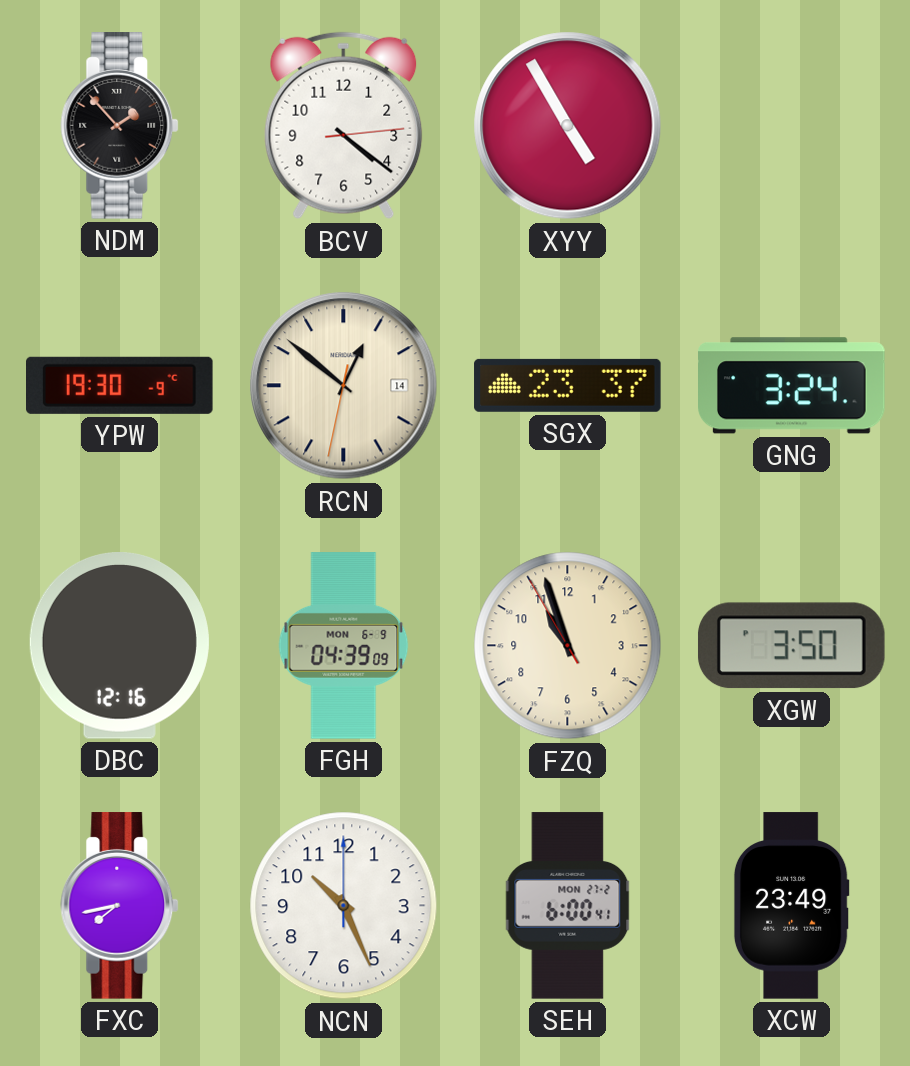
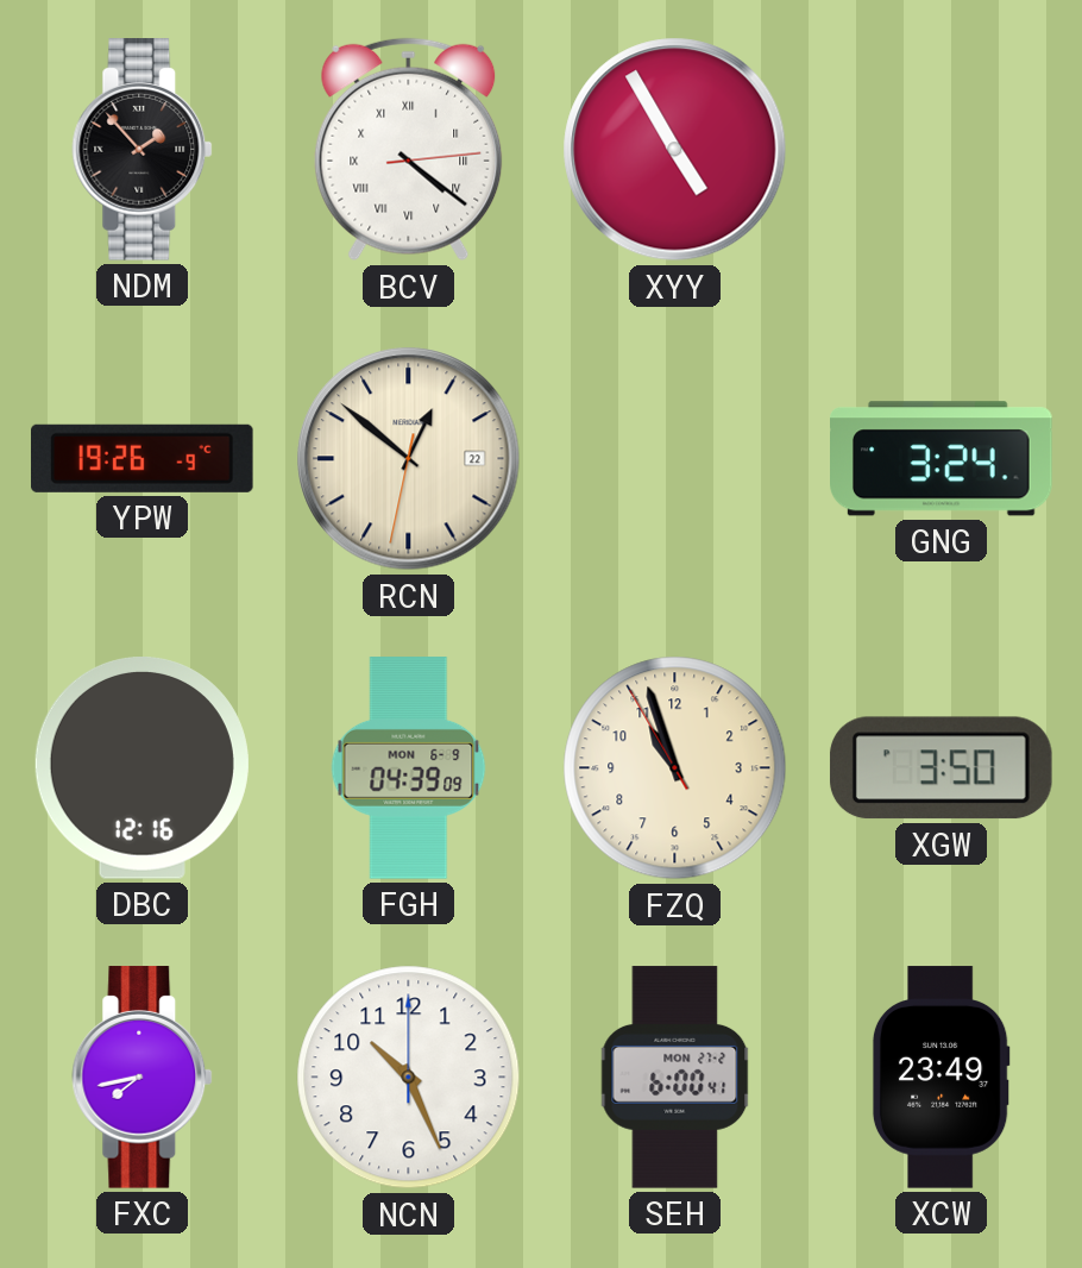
BCV numerals: Arabic -> Roman
YPW: 19:30 -> 19:26
RCN date: 14 -> 22
SGX: 23:37 -> none
